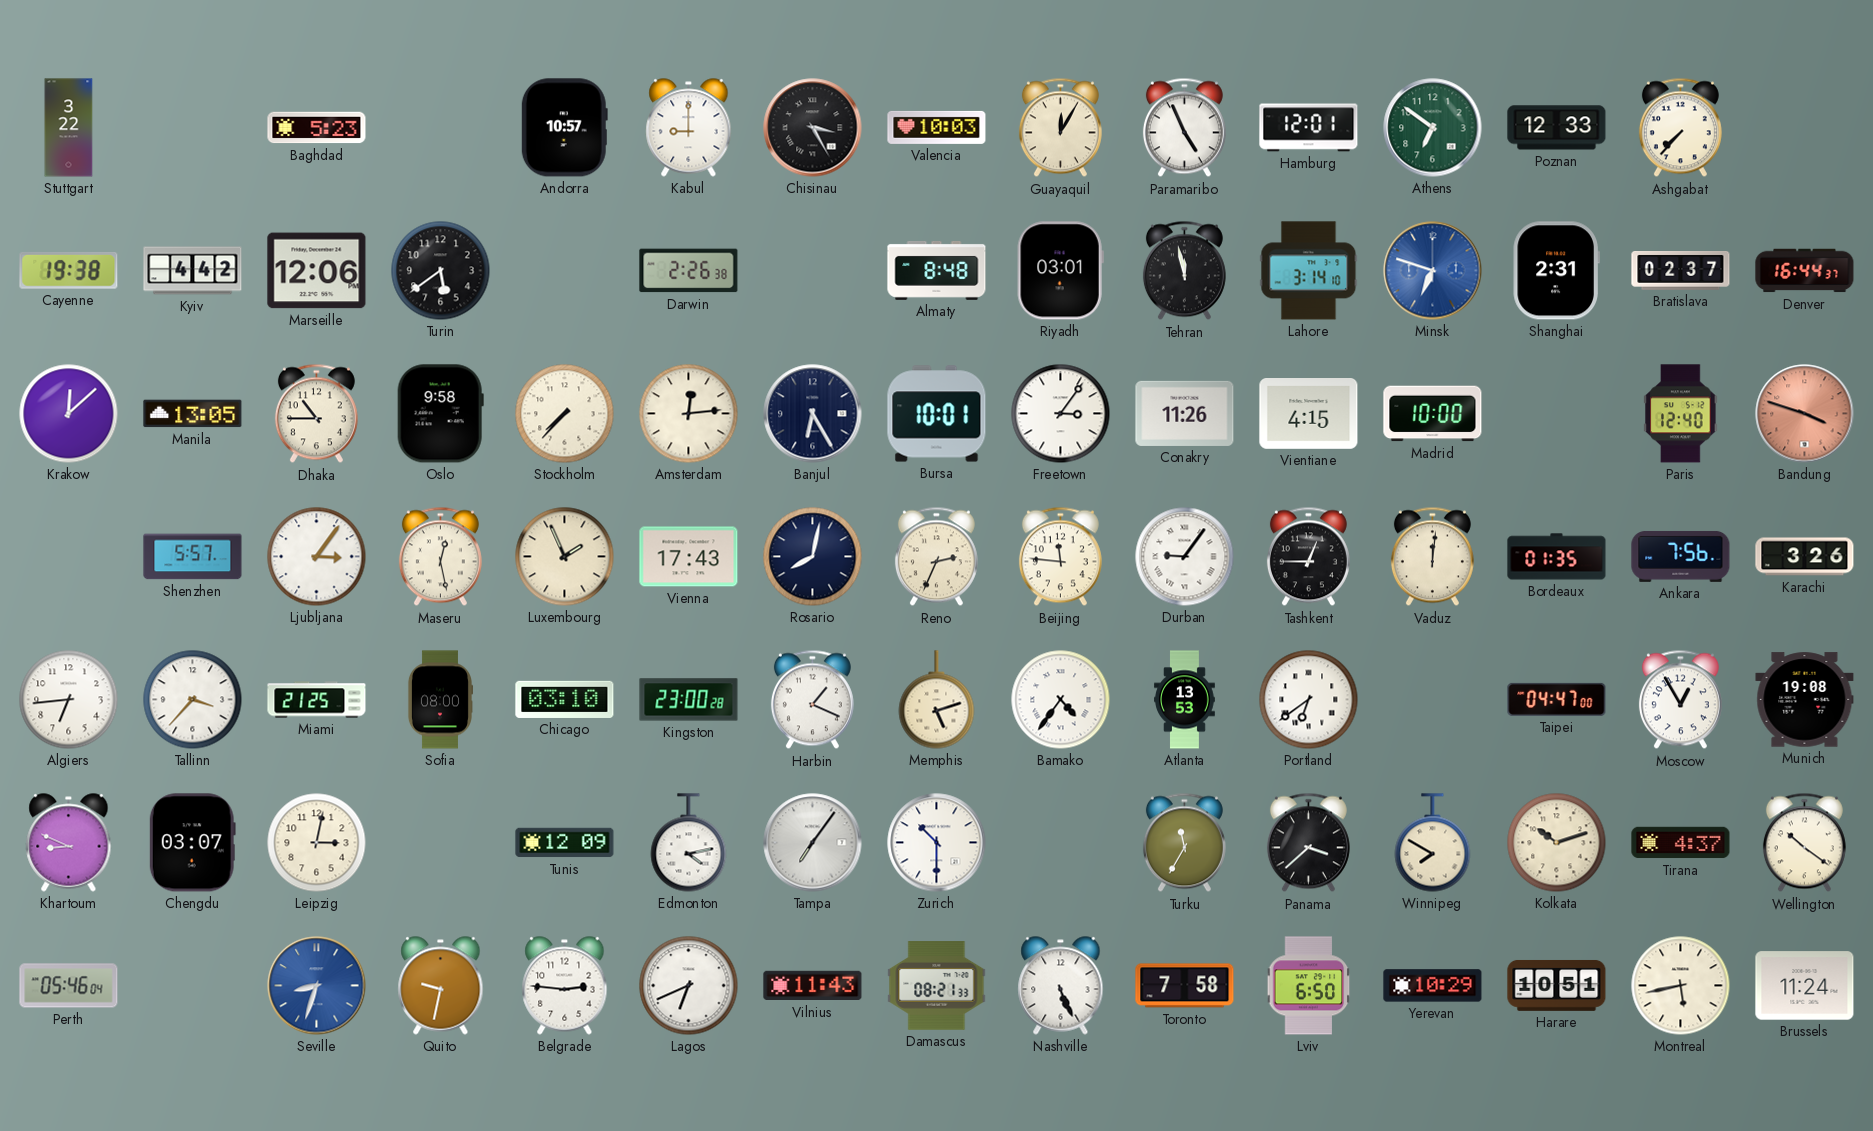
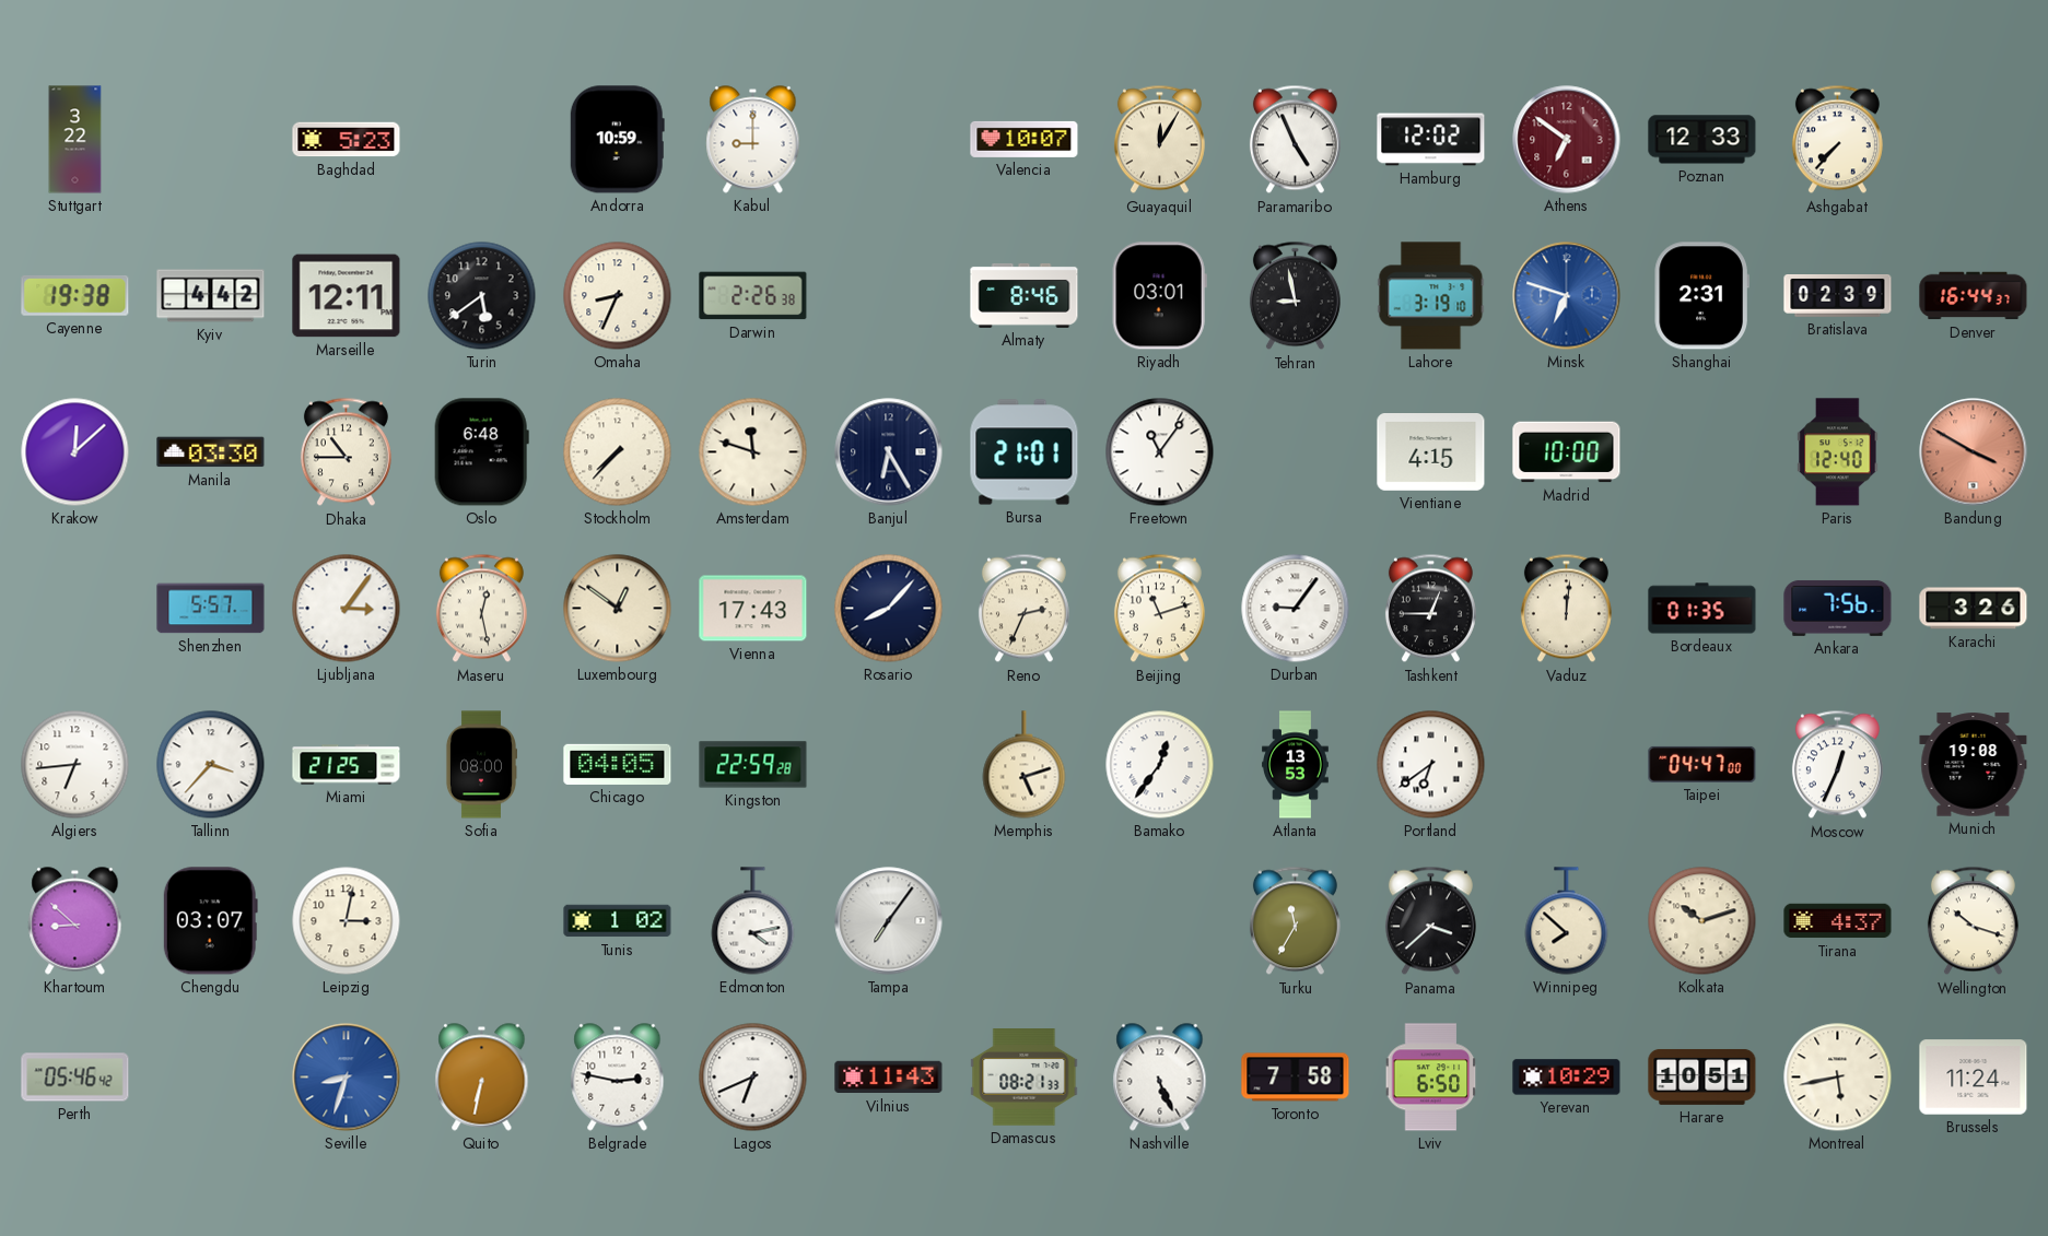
Andorra: 10:57 -> 10:59
Chisinau: 3:25 -> none
Valencia: 10:03 -> 10:07
Hamburg: 12:01 -> 12:02
Athens dial: green -> burgundy
Marseille: 12:06 -> 12:11
Omaha: none -> 8:34
Almaty: 8:48 -> 8:46
Tehran: 11:58 -> 8:58
Lahore: 3:14 -> 3:19
Bratislava: 02:37 -> 02:39
Manila: 13:05 -> 03:30
Oslo: 9:58 -> 6:48
Amsterdam: 12:14 -> 11:48
Bursa: 10:01 -> 21:01
Freetown: 3:06 -> 11:06
Conakry: 11:26 -> none
Bandung: 3:48 -> 3:50
Luxembourg: 1:56 -> 12:51
Rosario: 8:02 -> 8:07
Beijing: 11:46 -> 11:12
Chicago: 03:10 -> 04:05
Kingston: 23:00 -> 22:59
Harbin: 1:19 -> none
Bamako: 4:36 -> 12:36
Moscow: 12:55 -> 12:34
Khartoum: 8:49 -> 8:52
Tunis: 12:09 -> 1:02
Zurich: 10:30 -> none
Winnipeg: 7:50 -> 7:52
Wellington: 10:21 -> 10:18
Perth: 05:46:04 -> 05:46:42
Quito: 9:32 -> 6:32
Belgrade: 2:46 -> 2:47
